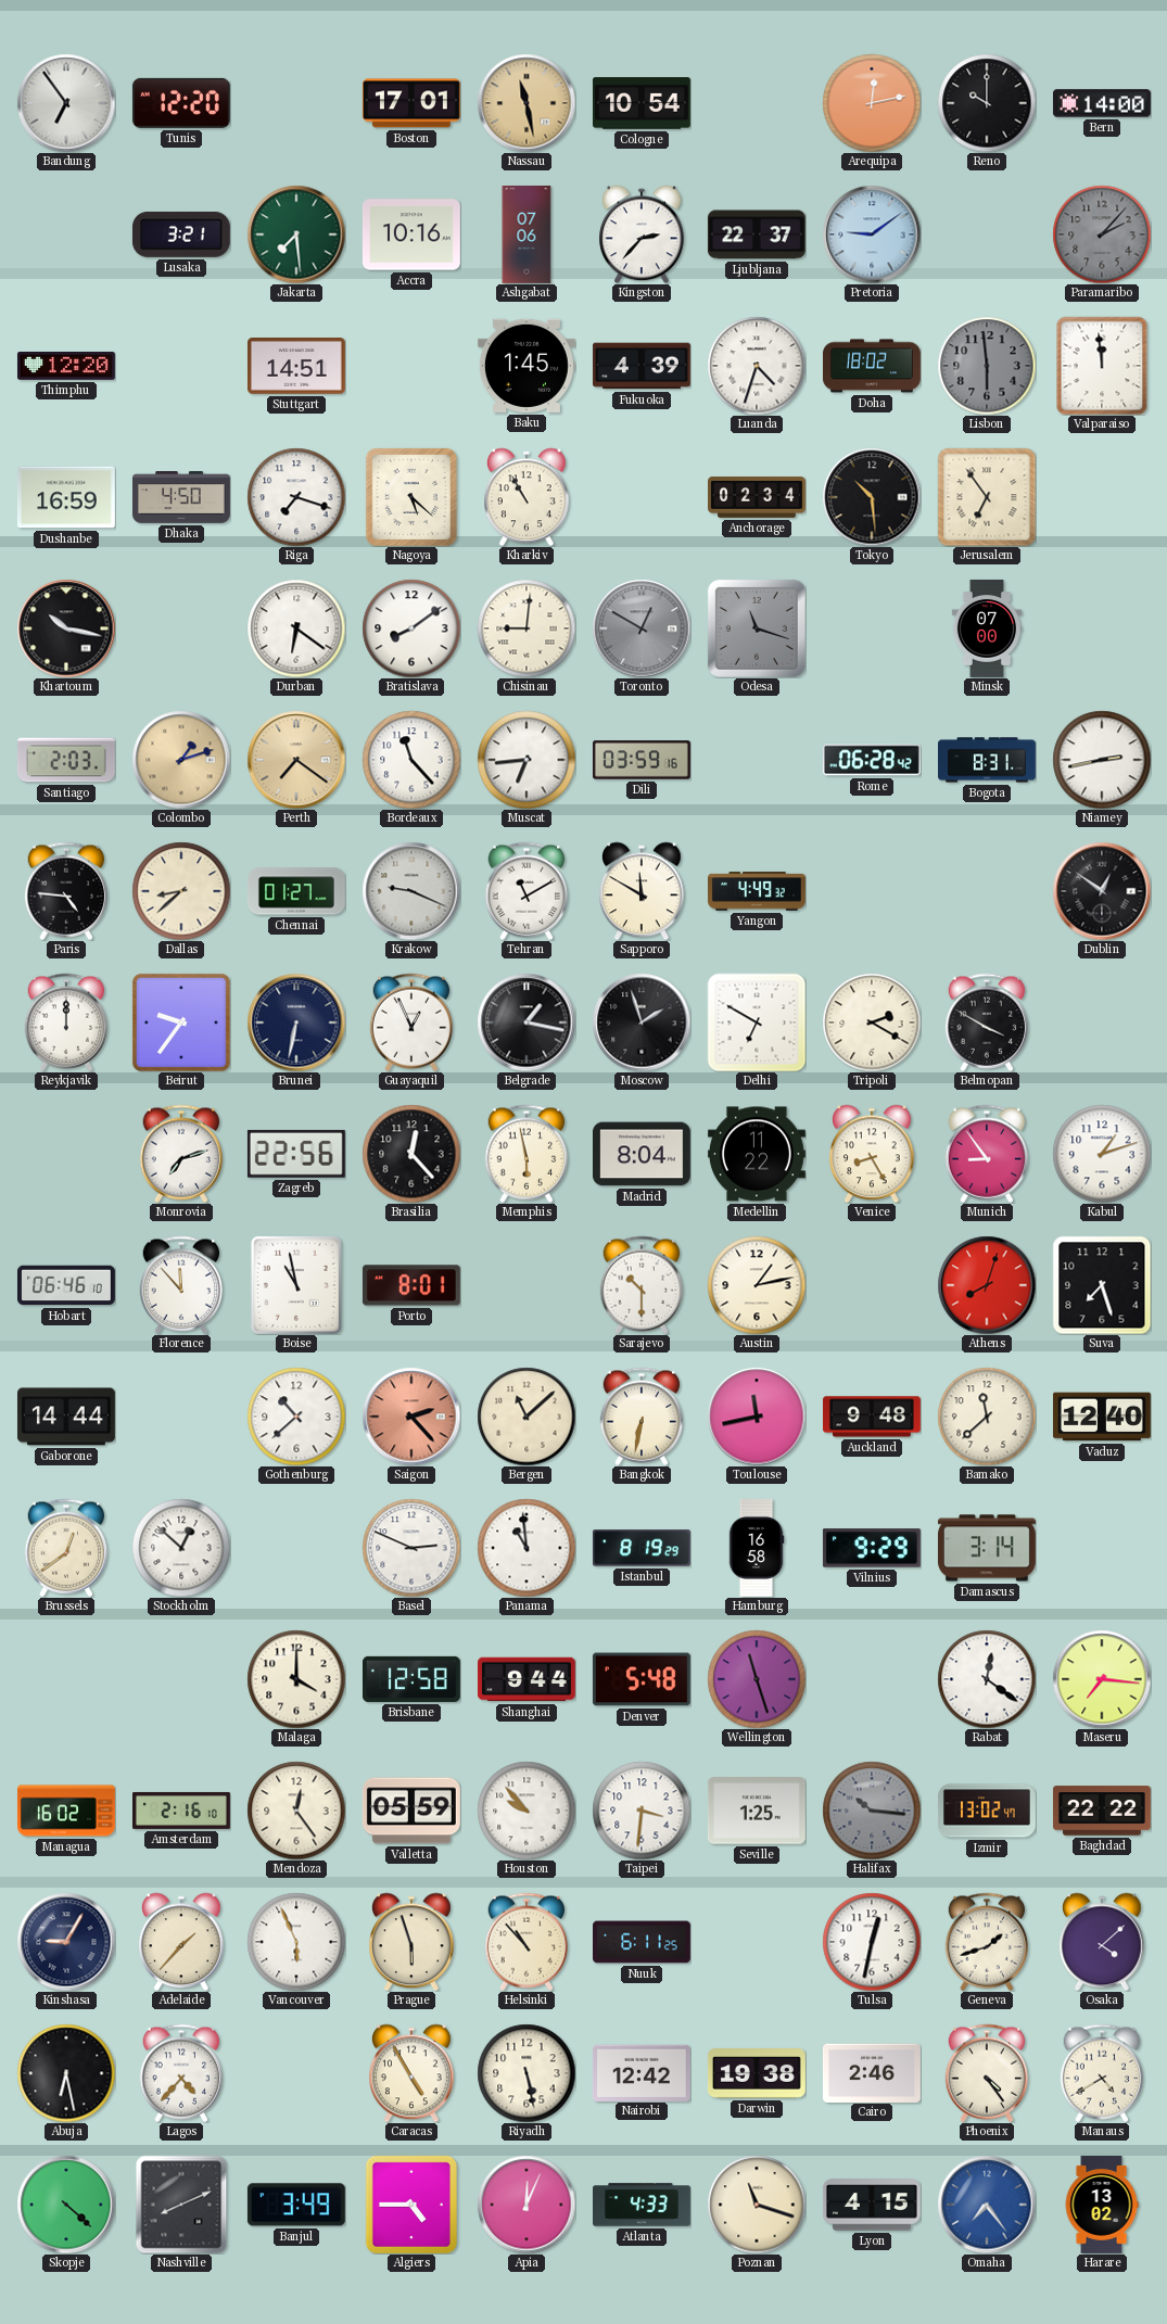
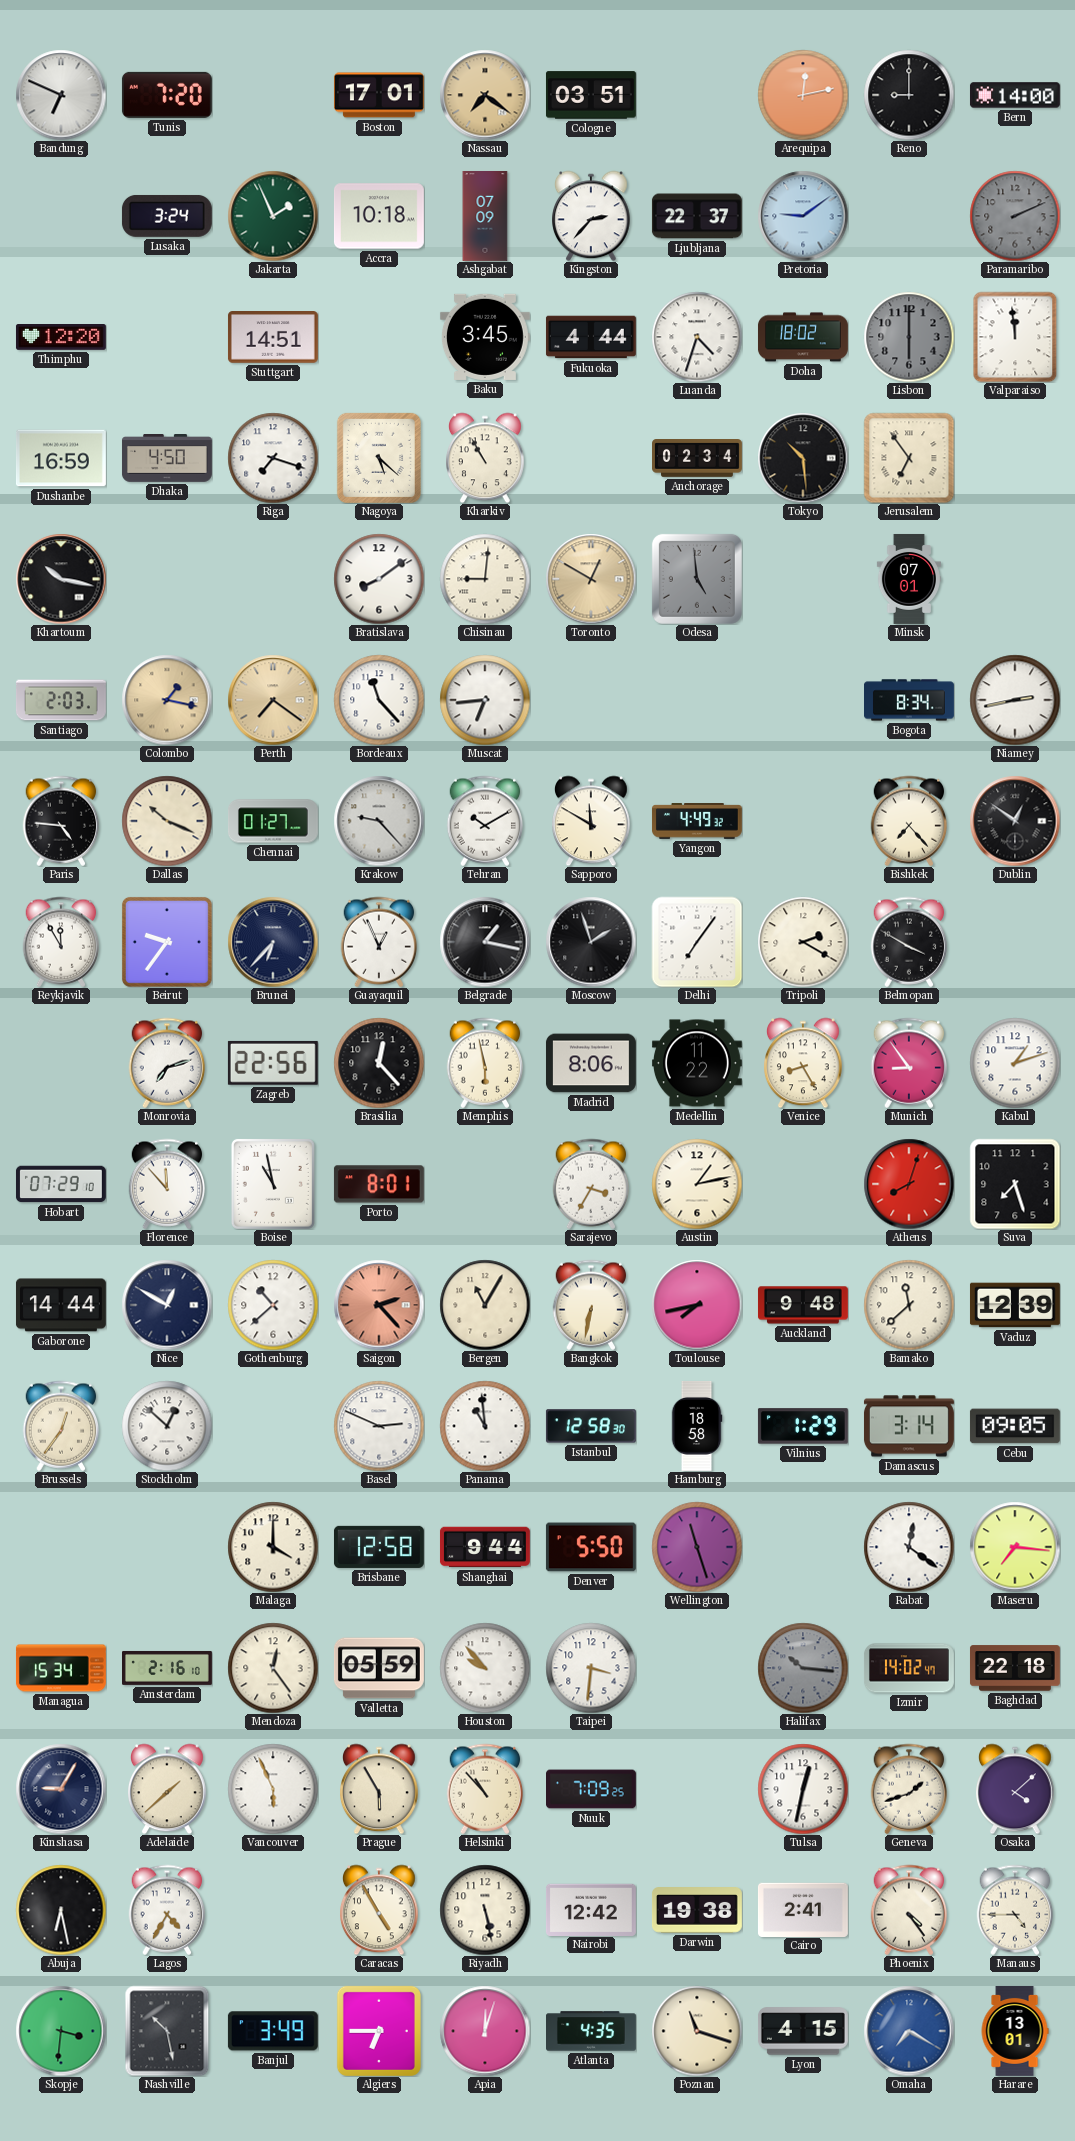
Bandung: 6:54 -> 6:49
Tunis: 12:20 -> 7:20
Nassau: 11:28 -> 7:21
Cologne: 10:54 -> 03:51
Reno: 10:00 -> 9:00
Lusaka: 3:21 -> 3:24
Jakarta: 7:29 -> 1:56
Accra: 10:16 -> 10:18
Ashgabat: 07:06 -> 07:09
Paramaribo: 2:07 -> 2:11
Baku: 1:45 -> 3:45
Fukuoka: 4:39 -> 4:44
Lisbon: 5:59 -> 6:00
Durban: 6:21 -> none
Toronto dial: grey -> champagne
Odesa: 11:18 -> 4:59
Minsk: 07:00 -> 07:01
Colombo: 1:12 -> 1:17
Dili: 03:59 -> none
Rome: 06:28 -> none
Bogota: 8:31 -> 8:34
Dallas: 8:38 -> 10:19
Krakow: 9:19 -> 9:23
Tehran: 11:10 -> 10:10
Bishkek: none -> 7:23
Reykjavik: 12:00 -> 11:55
Brunei: 6:32 -> 6:37
Delhi: 6:50 -> 7:06
Madrid: 8:04 -> 8:06
Hobart: 06:46 -> 07:29
Sarajevo: 10:30 -> 3:35
Nice: none -> 12:50
Bergen: 11:08 -> 11:05
Toulouse: 11:43 -> 7:43
Vaduz: 12:40 -> 12:39
Brussels: 12:39 -> 12:36
Istanbul: 8:19 -> 12:58
Hamburg: 16:58 -> 18:58
Vilnius: 9:29 -> 1:29
Cebu: none -> 09:05
Denver: 5:48 -> 5:50
Managua: 16:02 -> 15:34
Seville: 1:25 -> none
Izmir: 13:02 -> 14:02
Baghdad: 22:22 -> 22:18
Adelaide: 1:37 -> 1:38
Prague: 5:57 -> 5:55
Nuuk: 6:11 -> 7:09
Lagos: 4:37 -> 4:35
Cairo: 2:46 -> 2:41
Manaus: 4:40 -> 4:45
Skopje: 4:22 -> 3:31
Nashville: 8:11 -> 10:28
Algiers: 4:45 -> 6:45
Apia: 12:04 -> 12:03
Atlanta: 4:33 -> 4:35
Omaha: 7:24 -> 7:20
Harare: 13:02 -> 13:01
